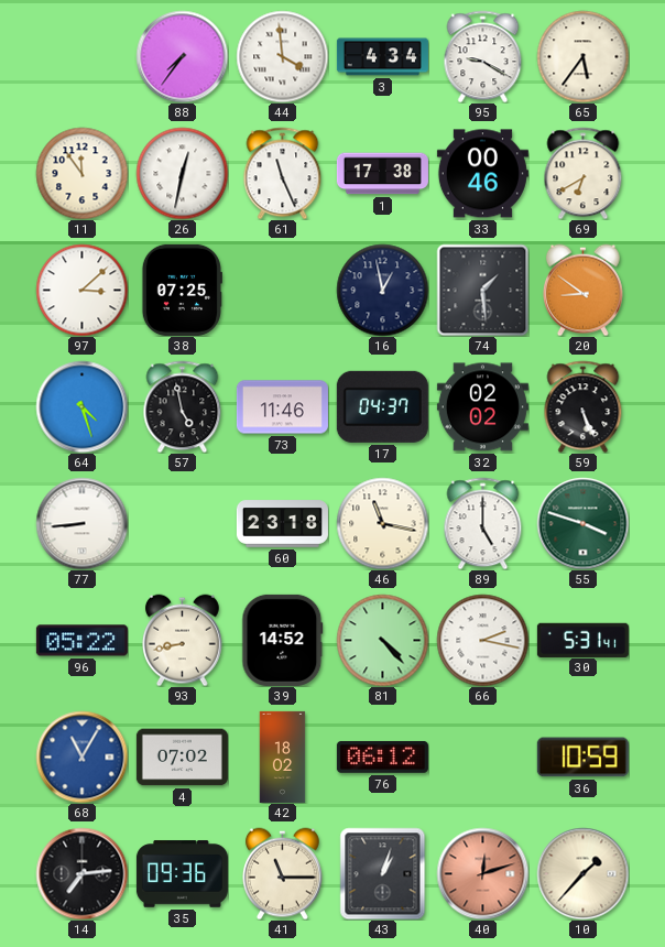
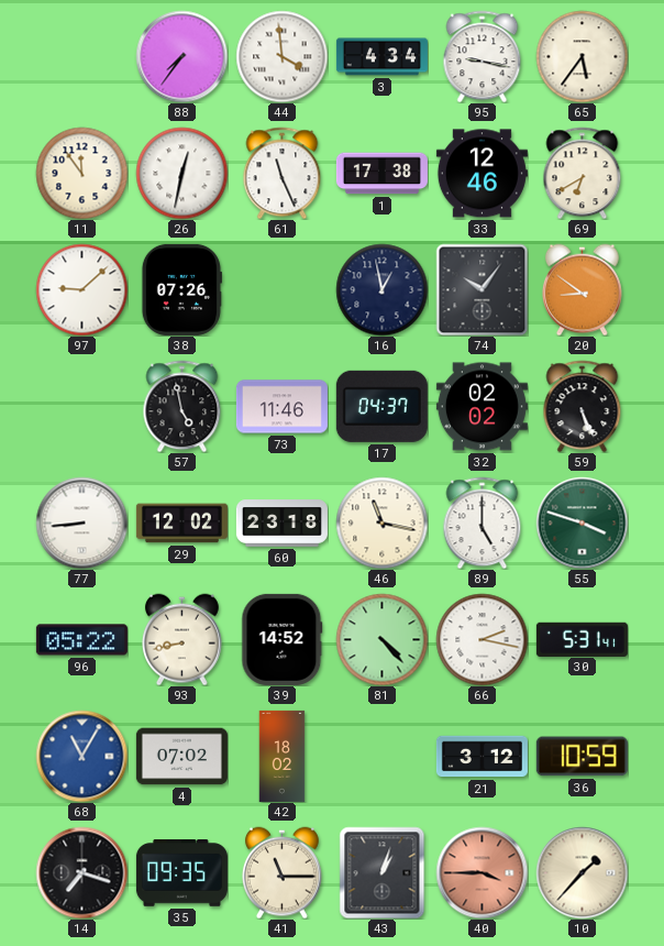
95: 9:20 -> 9:17
33: 00:46 -> 12:46
97: 3:08 -> 9:08
38: 07:25 -> 07:26
74: 1:29 -> 10:06
64: 4:27 -> none
29: none -> 12:02
76: 06:12 -> none
21: none -> 3:12
14: 7:14 -> 7:18
35: 09:36 -> 09:35
40: 12:12 -> 3:45
